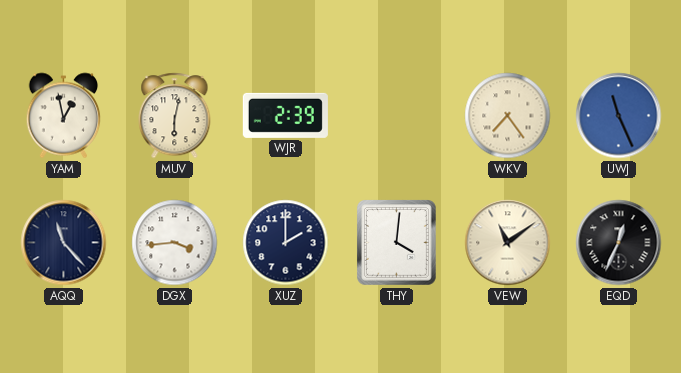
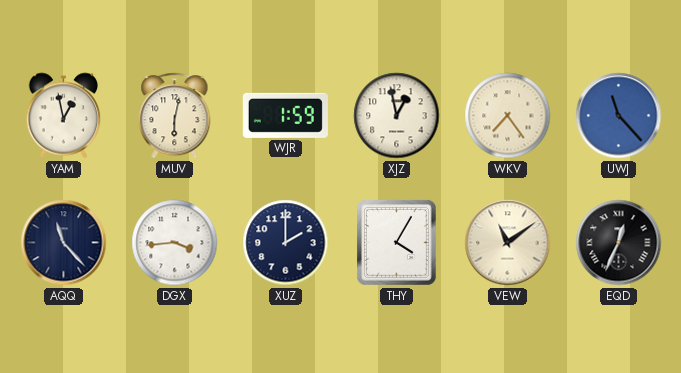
WJR: 2:39 -> 1:59
XJZ: none -> 12:58
UWJ: 11:26 -> 11:23
THY: 4:01 -> 4:05
